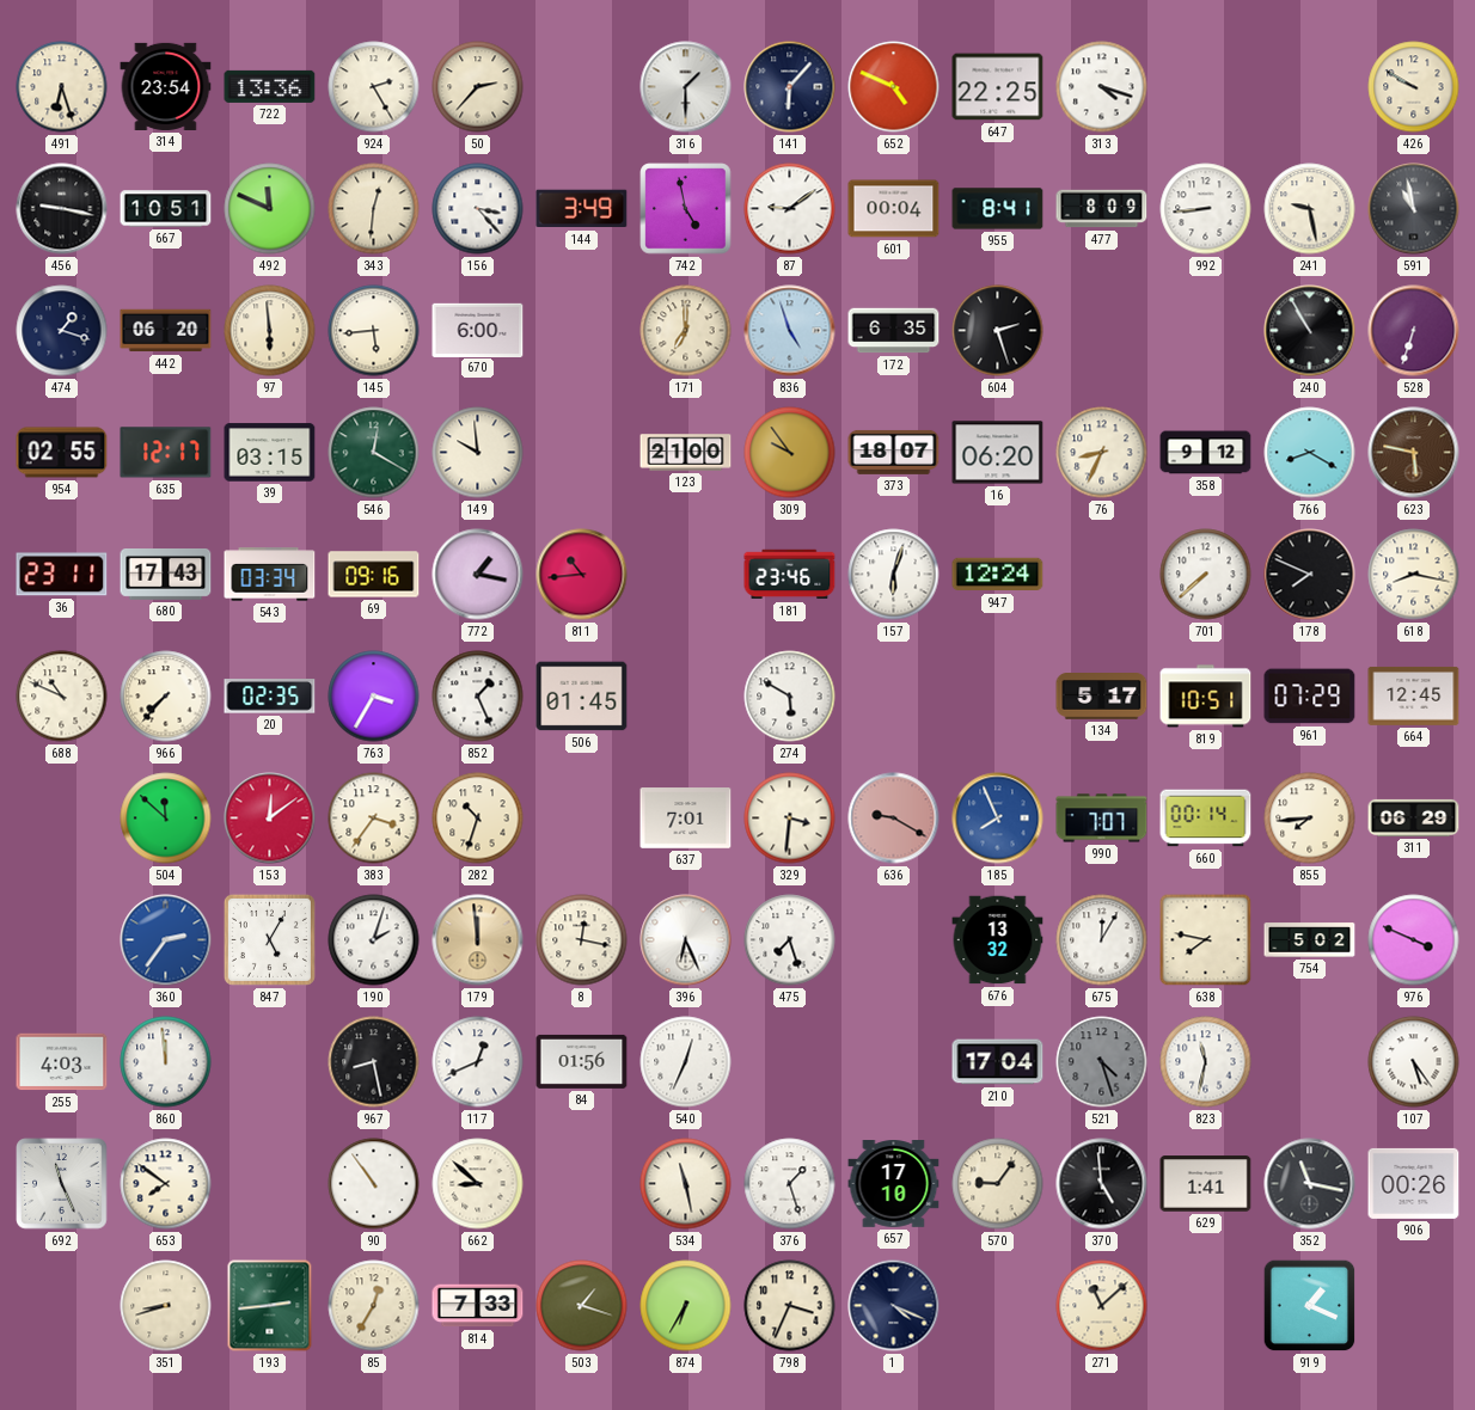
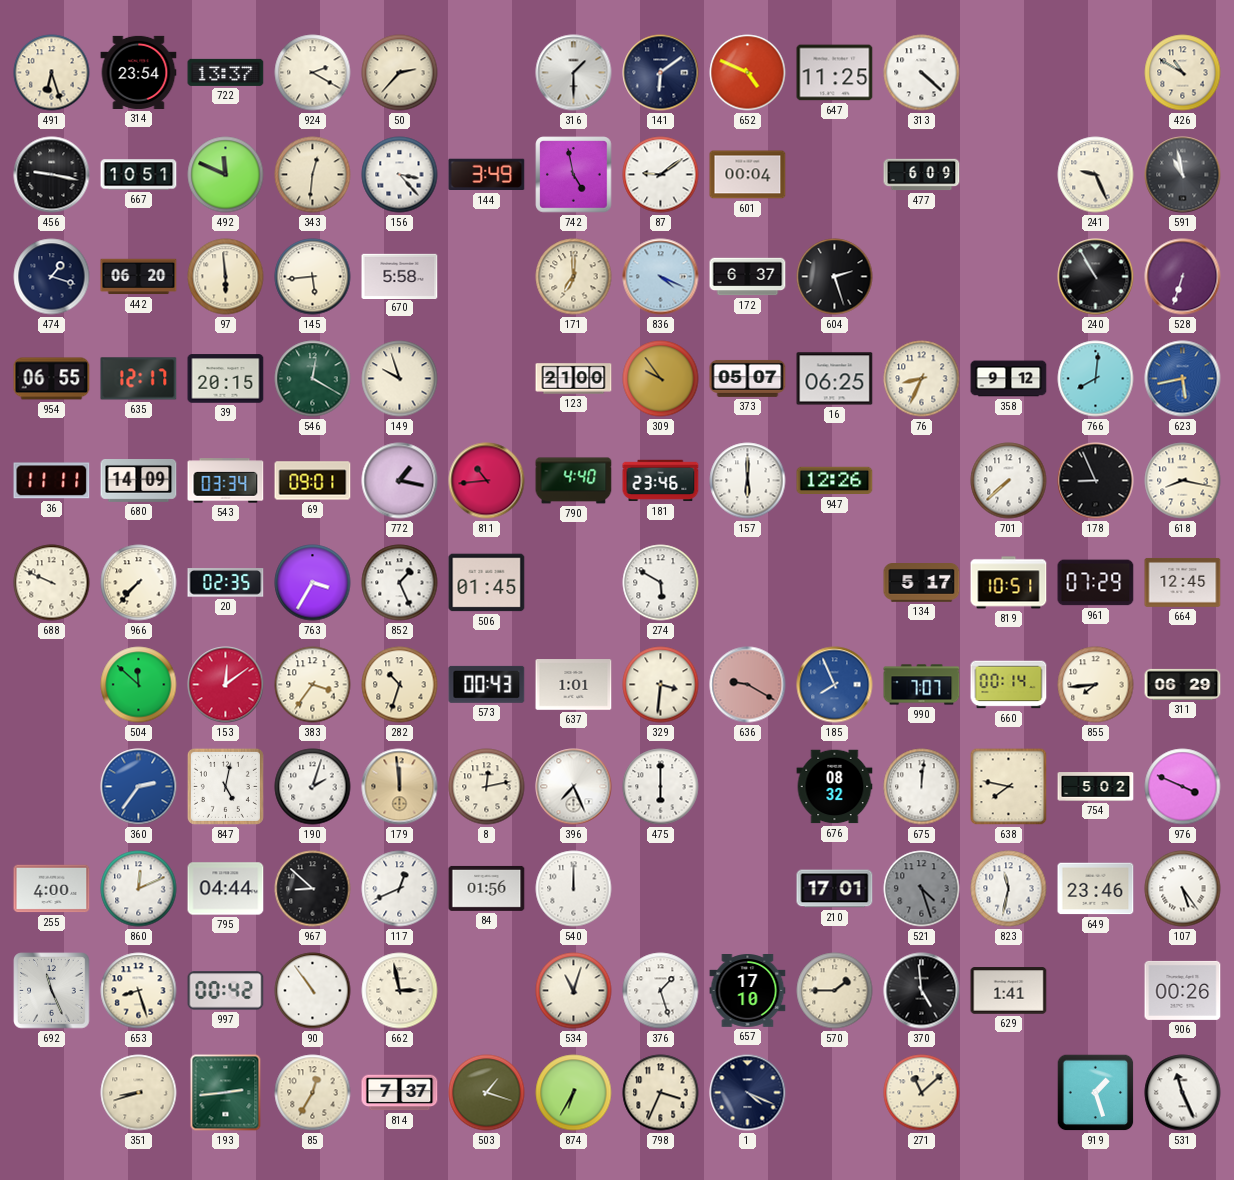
722: 13:36 -> 13:37
924: 2:25 -> 2:20
141: 6:07 -> 6:09
647: 22:25 -> 11:25
313: 4:18 -> 4:22
426: 9:50 -> 10:50
955: 8:41 -> none
477: 8:09 -> 6:09
992: 8:44 -> none
241: 9:28 -> 9:26
670: 6:00 -> 5:58
836: 4:57 -> 4:19
172: 6:35 -> 6:37
954: 02:55 -> 06:55
39: 03:15 -> 20:15
149: 9:59 -> 9:57
373: 18:07 -> 05:07
16: 06:20 -> 06:25
766: 8:20 -> 8:01
623: 5:47 -> 5:43
623 dial: brown -> blue
36: 23:11 -> 11:11
680: 17:43 -> 14:09
69: 09:16 -> 09:01
790: none -> 4:40
157: 6:03 -> 6:00
947: 12:24 -> 12:26
178: 7:49 -> 8:56
688: 10:49 -> 9:49
573: none -> 00:43
637: 7:01 -> 1:01
847: 5:05 -> 5:02
8: 12:17 -> 12:13
396: 6:26 -> 7:26
475: 7:27 -> 6:00
676: 13:32 -> 08:32
675: 12:05 -> 12:01
255: 4:03 -> 4:00
860: 11:59 -> 12:11
795: none -> 04:44
967: 8:28 -> 8:52
540: 12:34 -> 12:00
210: 17:04 -> 17:01
649: none -> 23:46
653: 7:51 -> 8:27
997: none -> 00:42
662: 8:52 -> 2:58
534: 11:28 -> 11:03
570: 9:06 -> 1:45
352: 11:17 -> none
814: 7:33 -> 7:37
919: 1:19 -> 1:27
531: none -> 11:26
